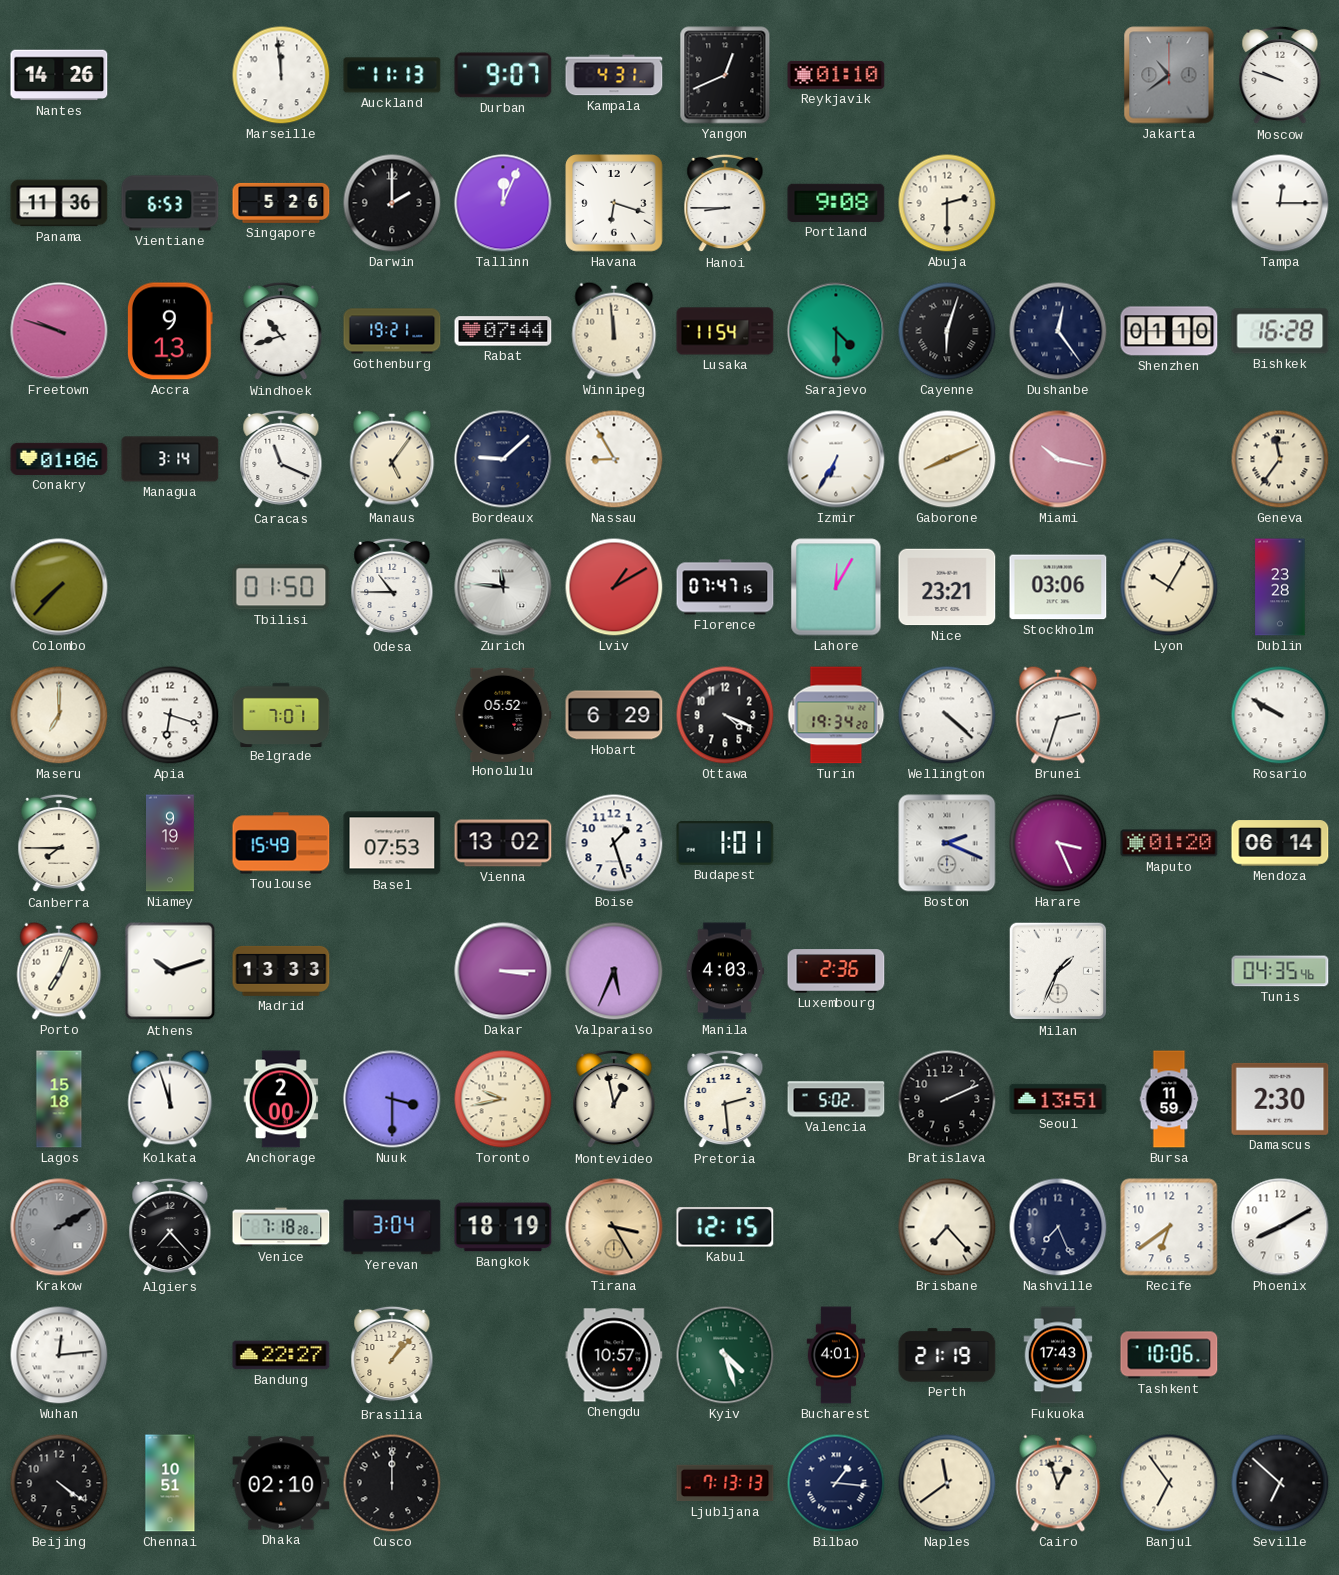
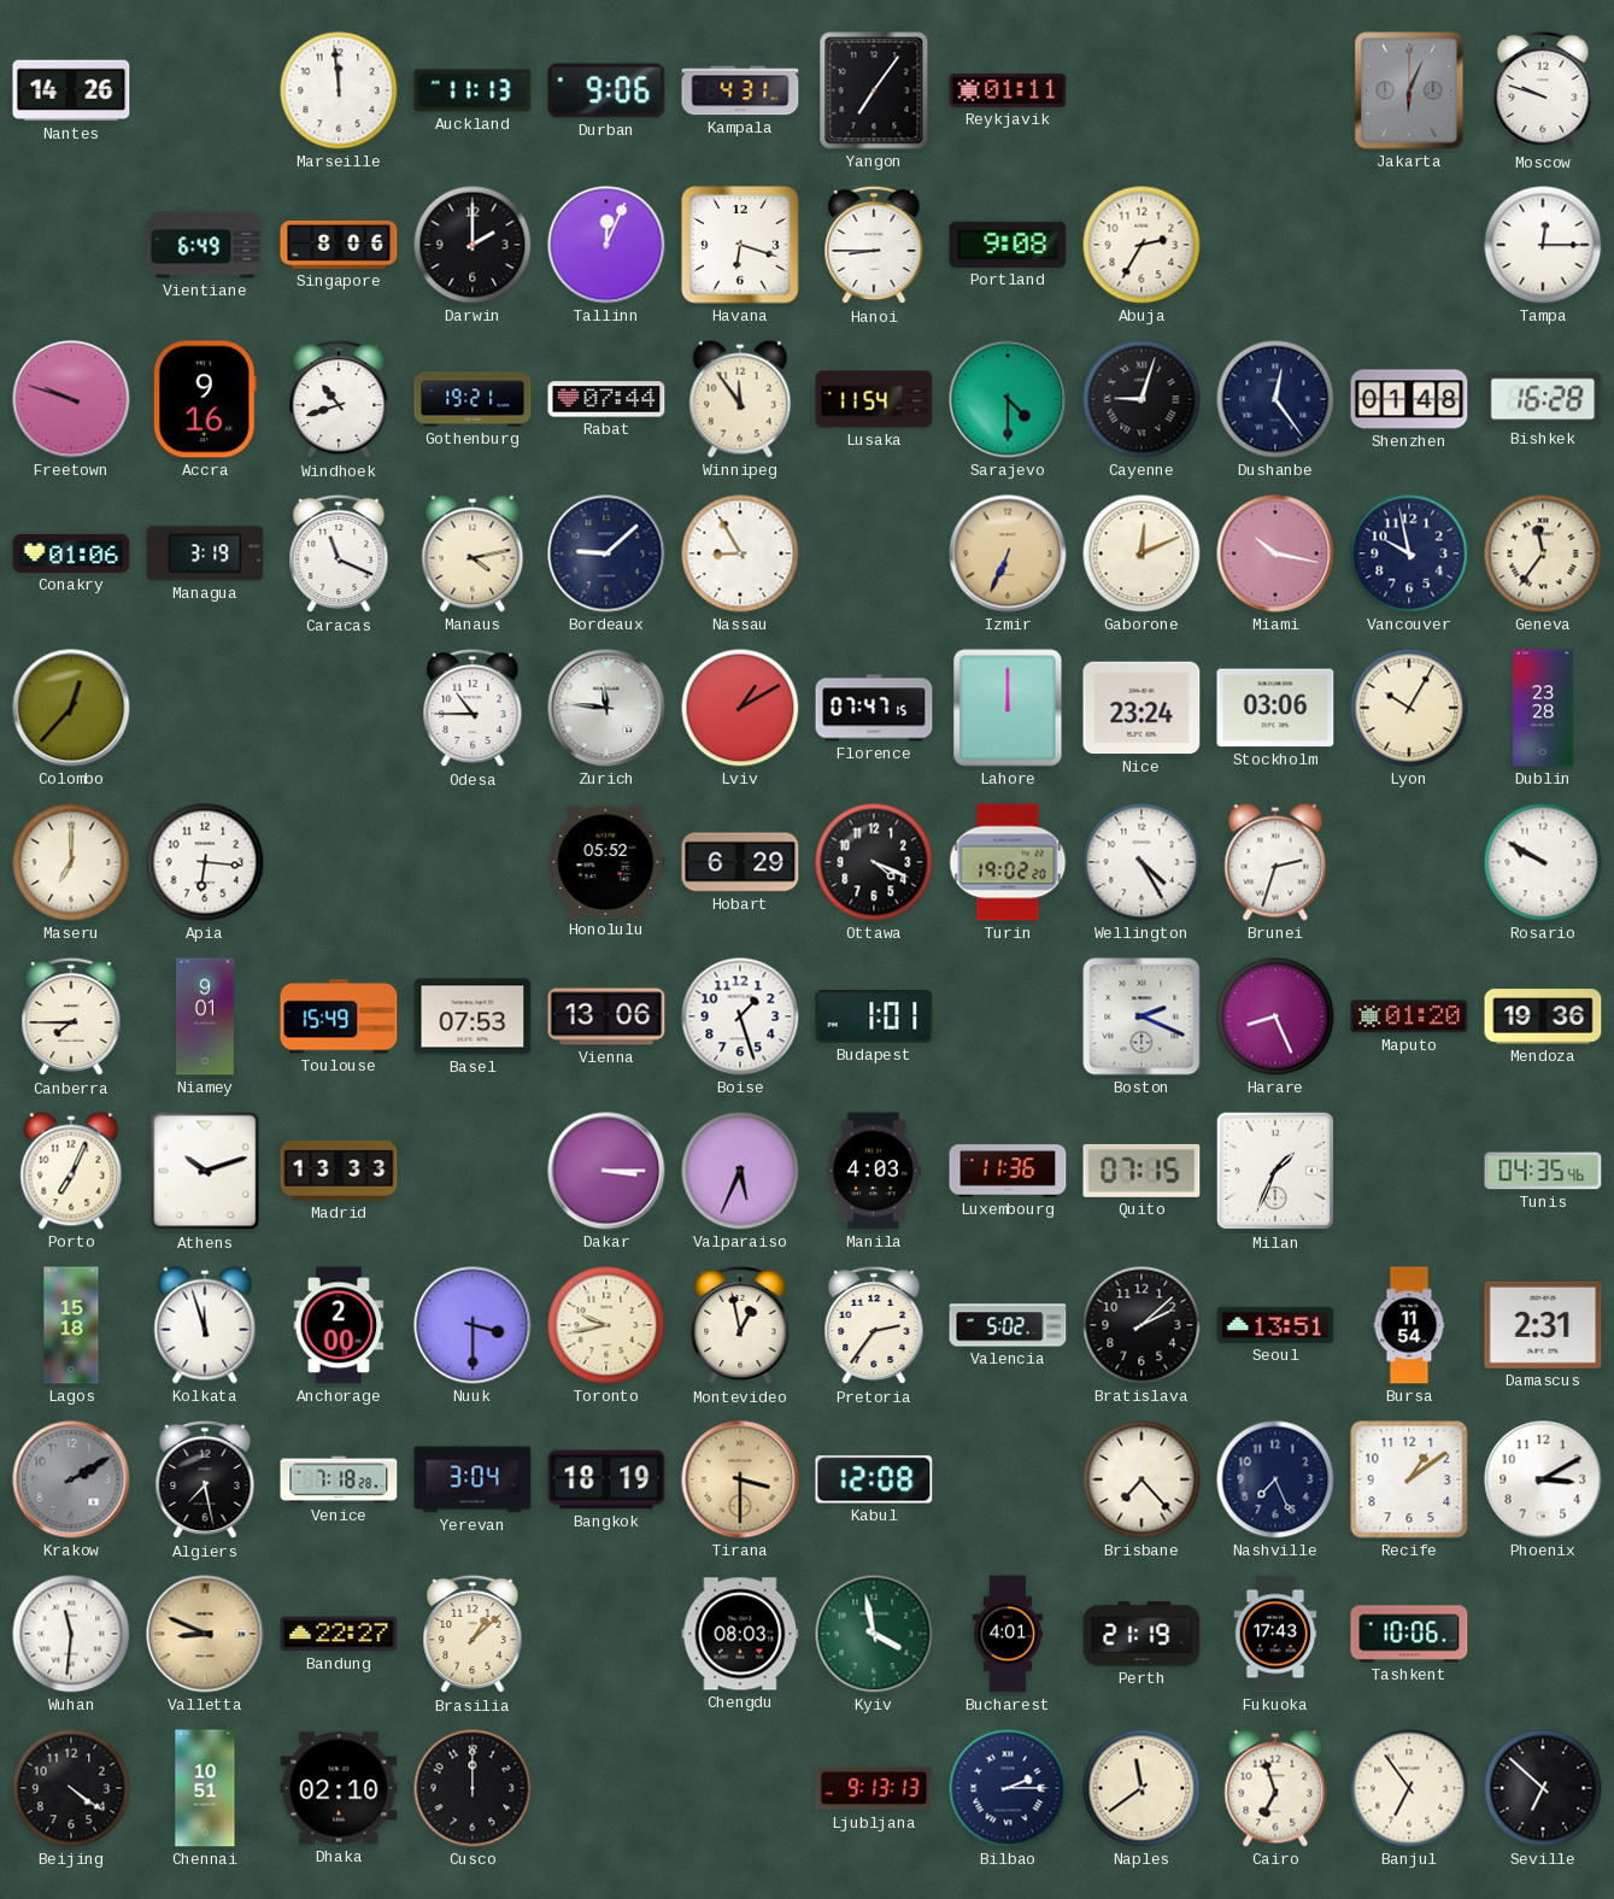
Durban: 9:07 -> 9:06
Yangon: 12:41 -> 7:06
Reykjavik: 01:10 -> 01:11
Jakarta: 10:39 -> 6:04
Panama: 11:36 -> none
Vientiane: 6:53 -> 6:49
Singapore: 5:26 -> 8:06
Abuja: 2:30 -> 2:35
Accra: 9:13 -> 9:16
Winnipeg: 11:59 -> 11:54
Cayenne: 6:03 -> 9:03
Shenzhen: 01:10 -> 01:48
Managua: 3:14 -> 3:19
Manaus: 5:06 -> 4:13
Izmir: 6:35 -> 6:34
Izmir dial: white -> champagne
Gaborone: 8:11 -> 12:11
Vancouver: none -> 9:58
Colombo: 7:37 -> 12:37
Tbilisi: 01:50 -> none
Lahore: 12:05 -> 12:00
Nice: 23:21 -> 23:24
Apia: 6:18 -> 6:16
Belgrade: 7:01 -> none
Turin: 19:34 -> 19:02
Wellington: 4:22 -> 4:25
Niamey: 9:19 -> 9:01
Vienna: 13:02 -> 13:06
Harare: 3:26 -> 8:26
Mendoza: 06:14 -> 19:36
Luxembourg: 2:36 -> 11:36
Quito: none -> 07:15
Pretoria: 2:29 -> 2:36
Bratislava: 2:11 -> 2:08
Bursa: 11:59 -> 11:54
Damascus: 2:30 -> 2:31
Algiers: 7:23 -> 7:28
Tirana: 3:25 -> 3:30
Kabul: 12:15 -> 12:08
Recife: 6:39 -> 1:09
Phoenix: 8:10 -> 3:10
Wuhan: 12:14 -> 11:31
Valletta: none -> 8:49
Brasilia: 1:07 -> 1:08
Chengdu: 10:57 -> 08:03
Kyiv: 4:27 -> 3:58
Ljubljana: 7:13 -> 9:13
Bilbao: 1:16 -> 2:15
Cairo: 12:57 -> 6:57
